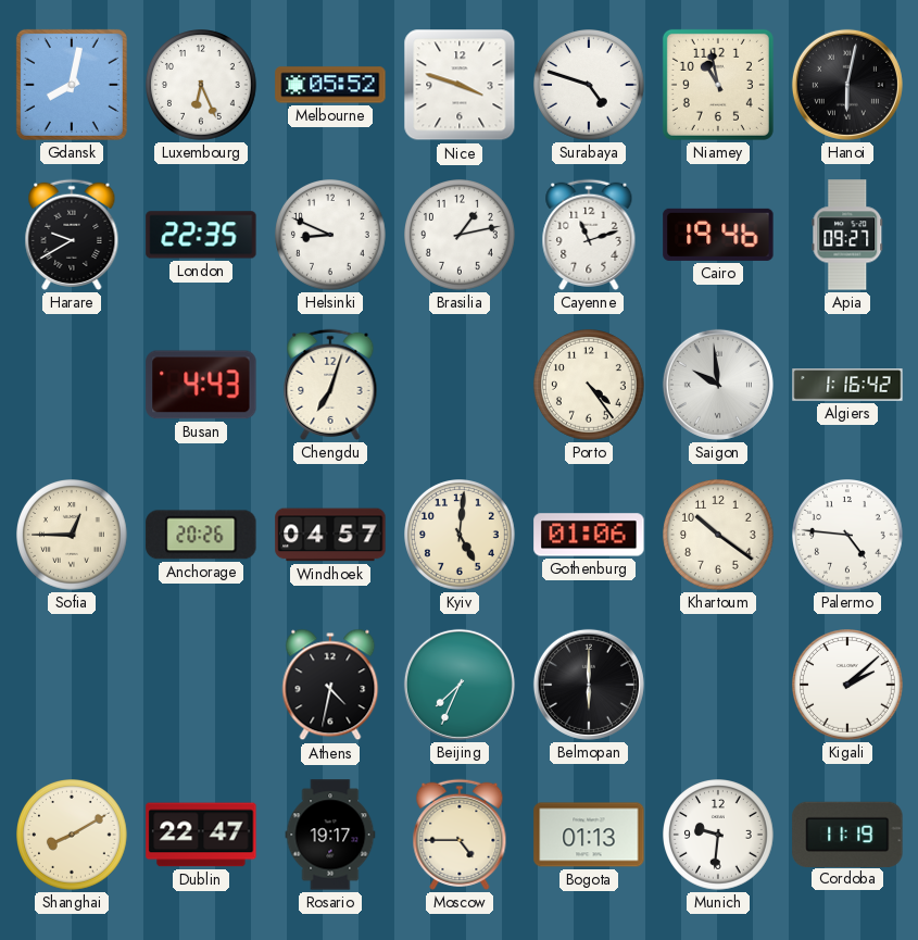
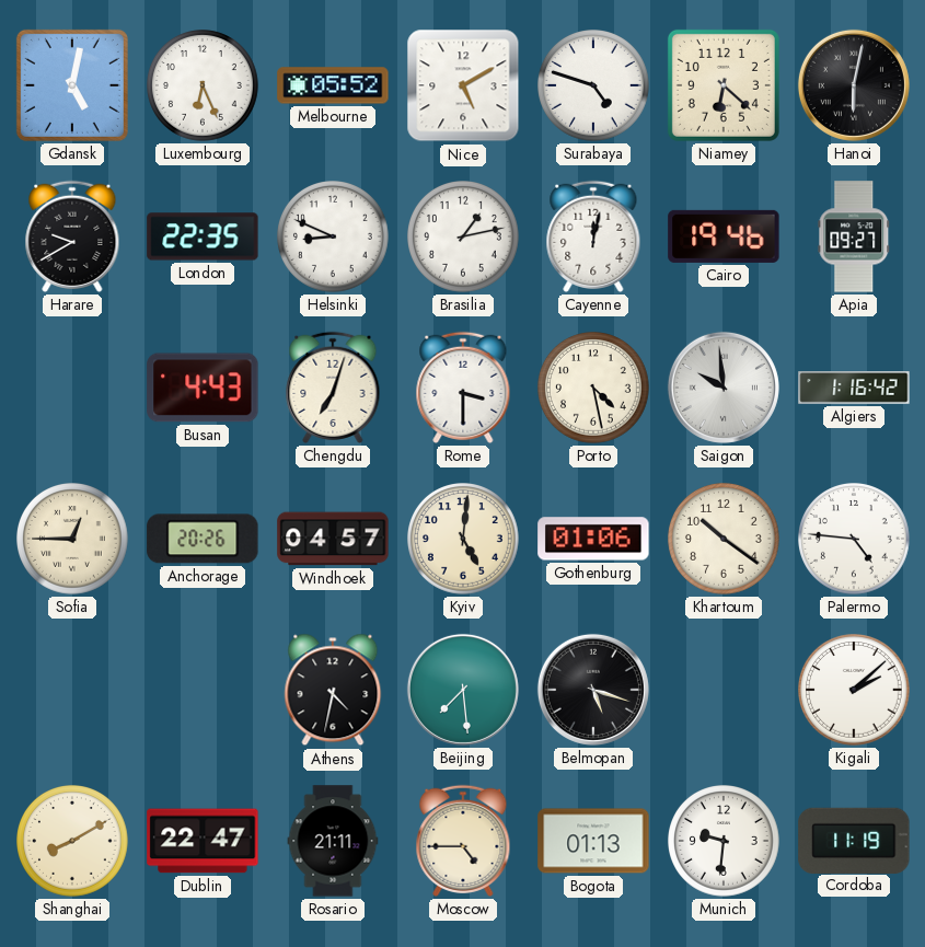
Gdansk: 8:02 -> 5:02
Nice: 3:48 -> 5:10
Niamey: 10:58 -> 6:22
Cayenne: 11:12 -> 12:02
Rome: none -> 3:30
Porto: 4:24 -> 4:28
Beijing: 7:34 -> 7:29
Belmopan: 6:00 -> 5:18
Rosario: 19:17 -> 21:11
